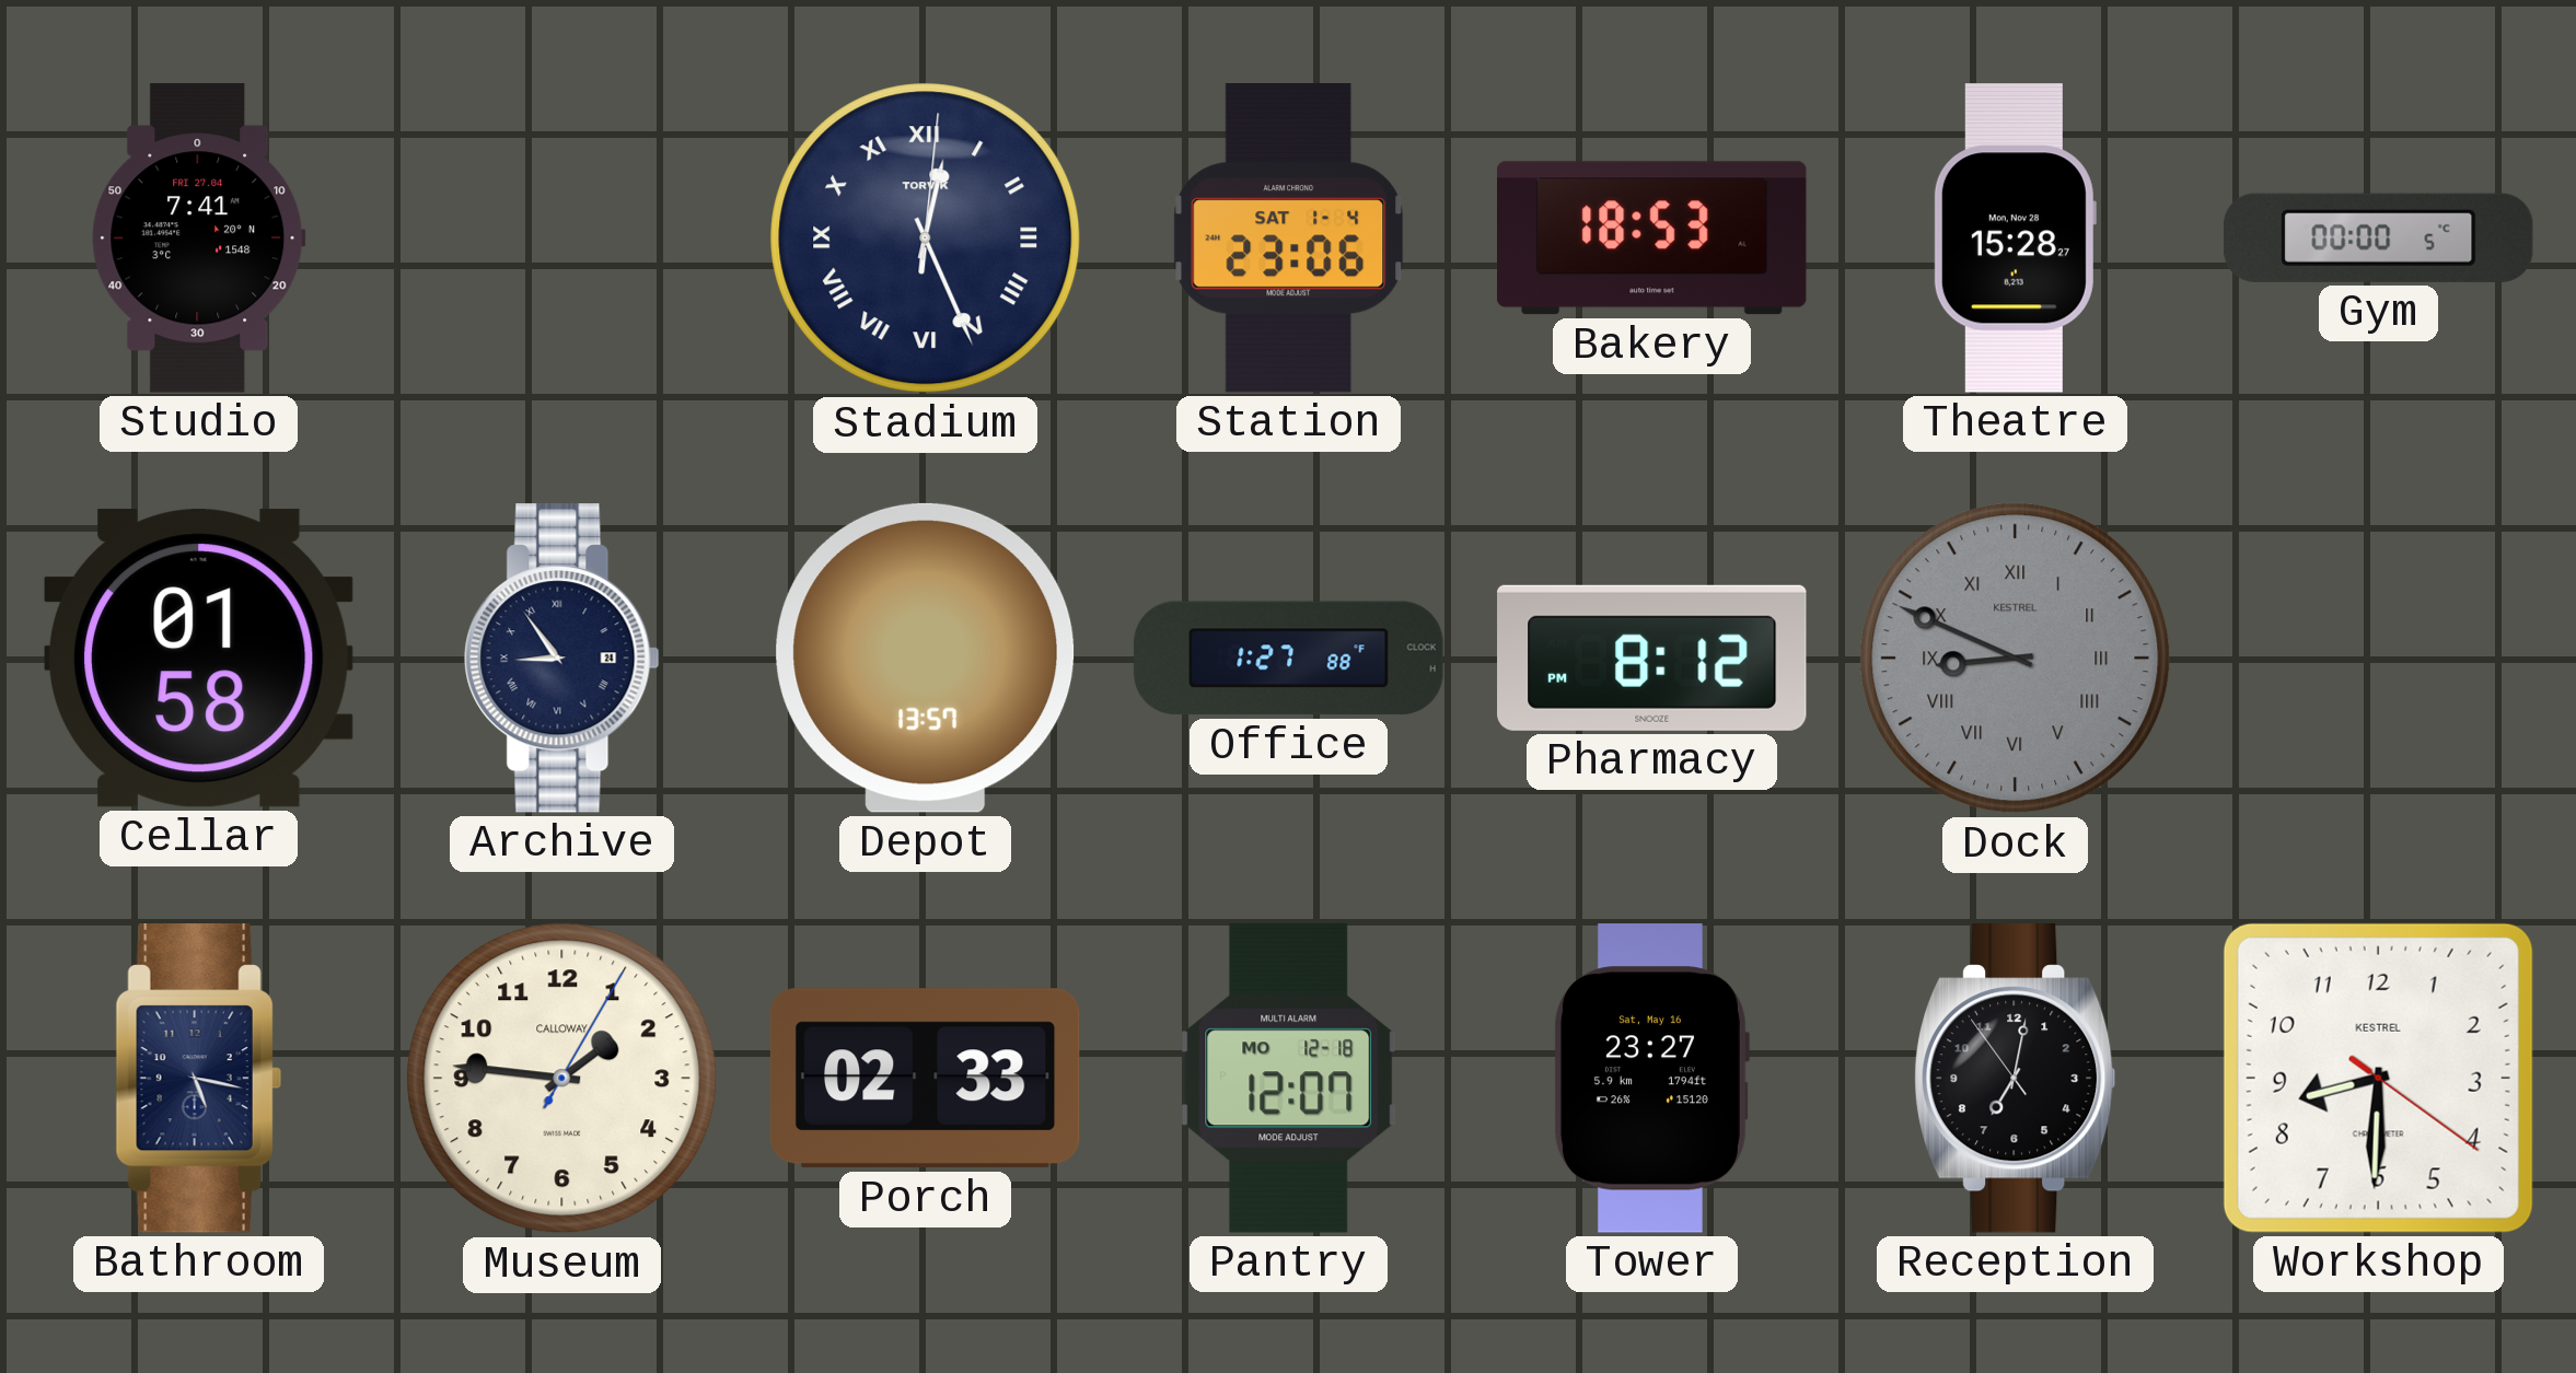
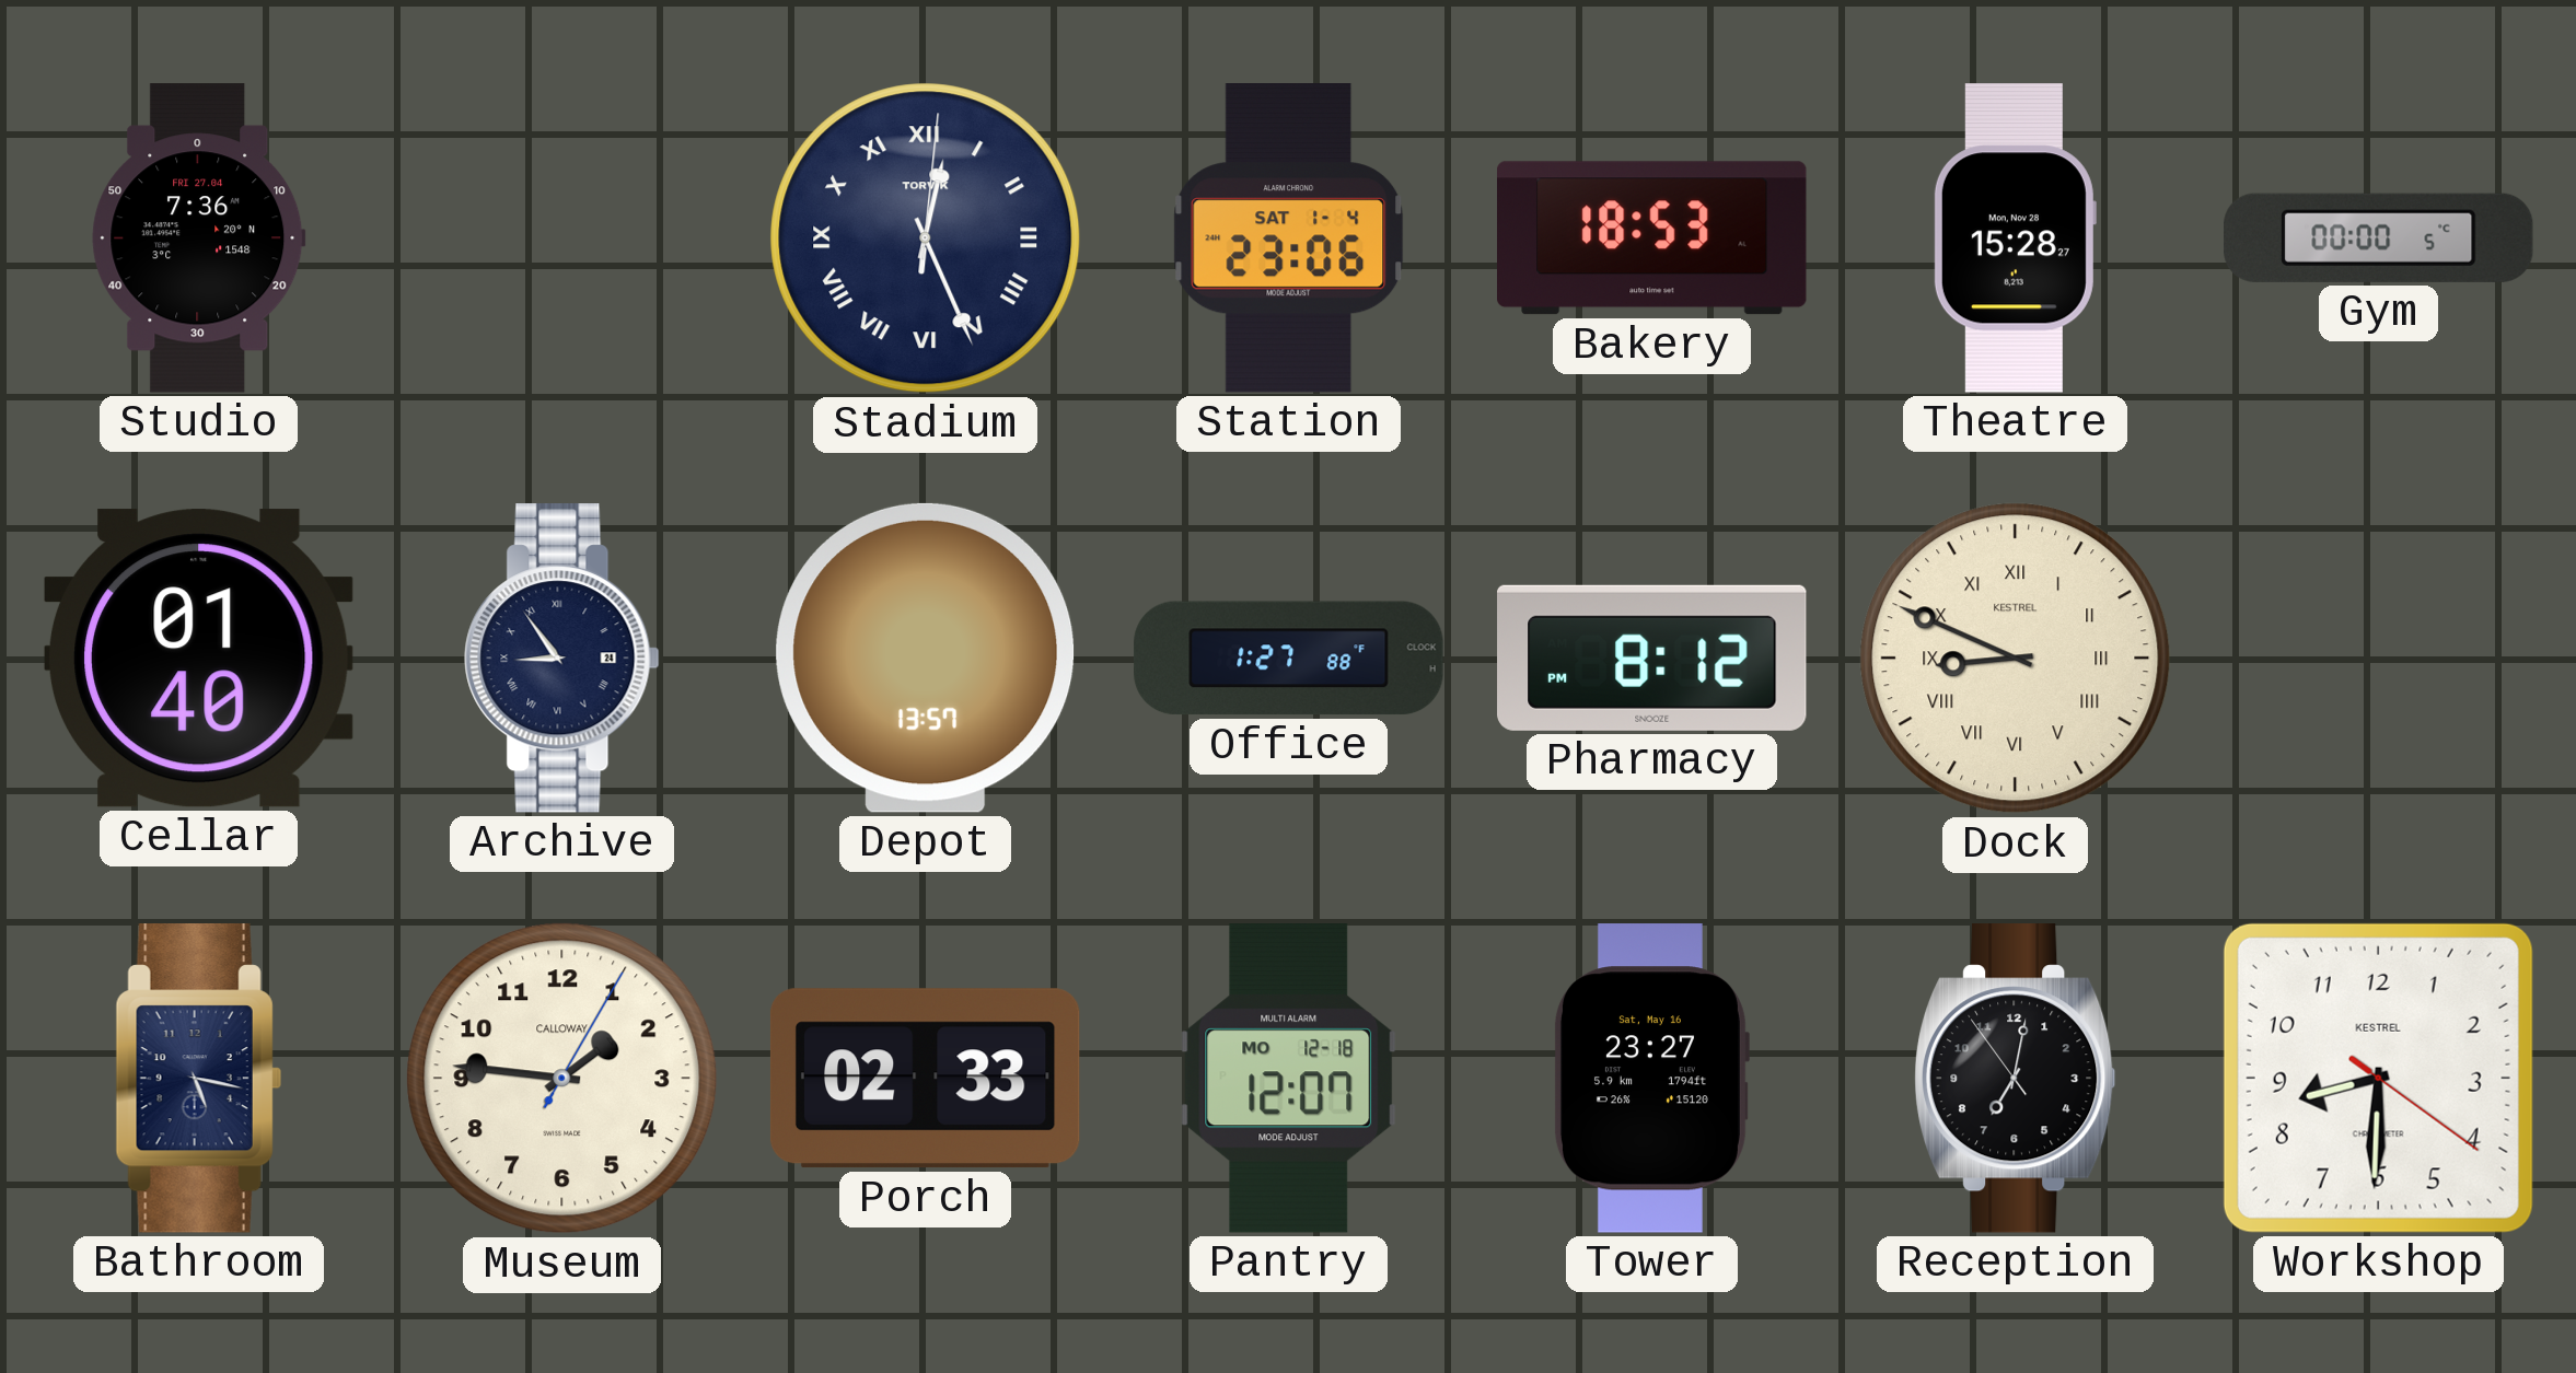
Studio: 7:41 -> 7:36
Cellar: 01:58 -> 01:40
Dock dial: grey -> cream
